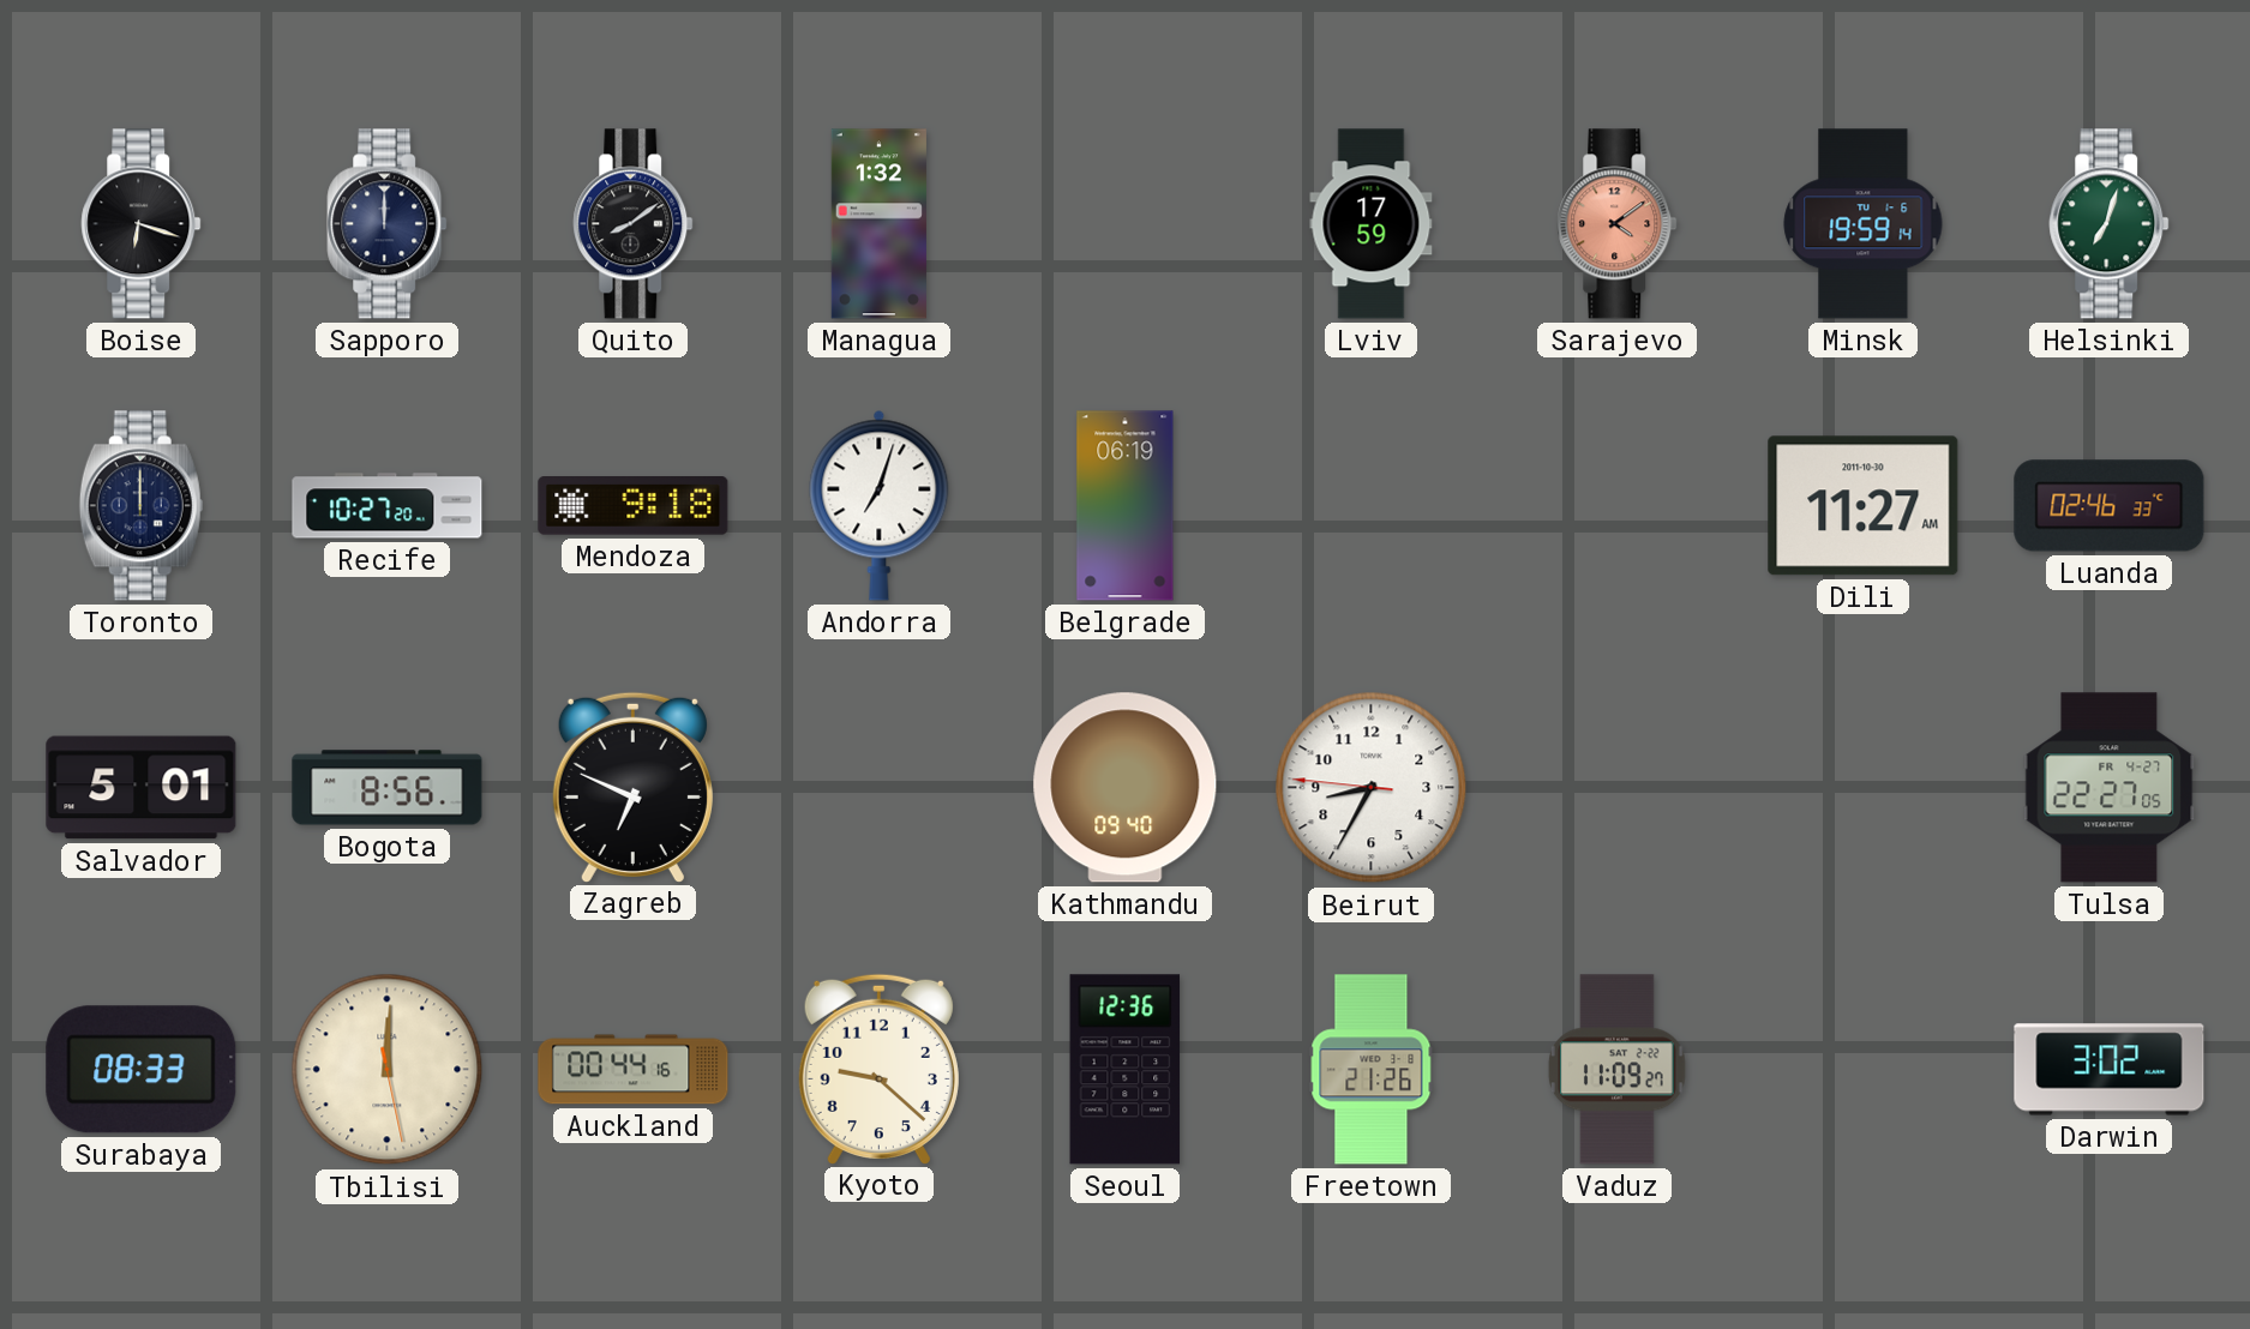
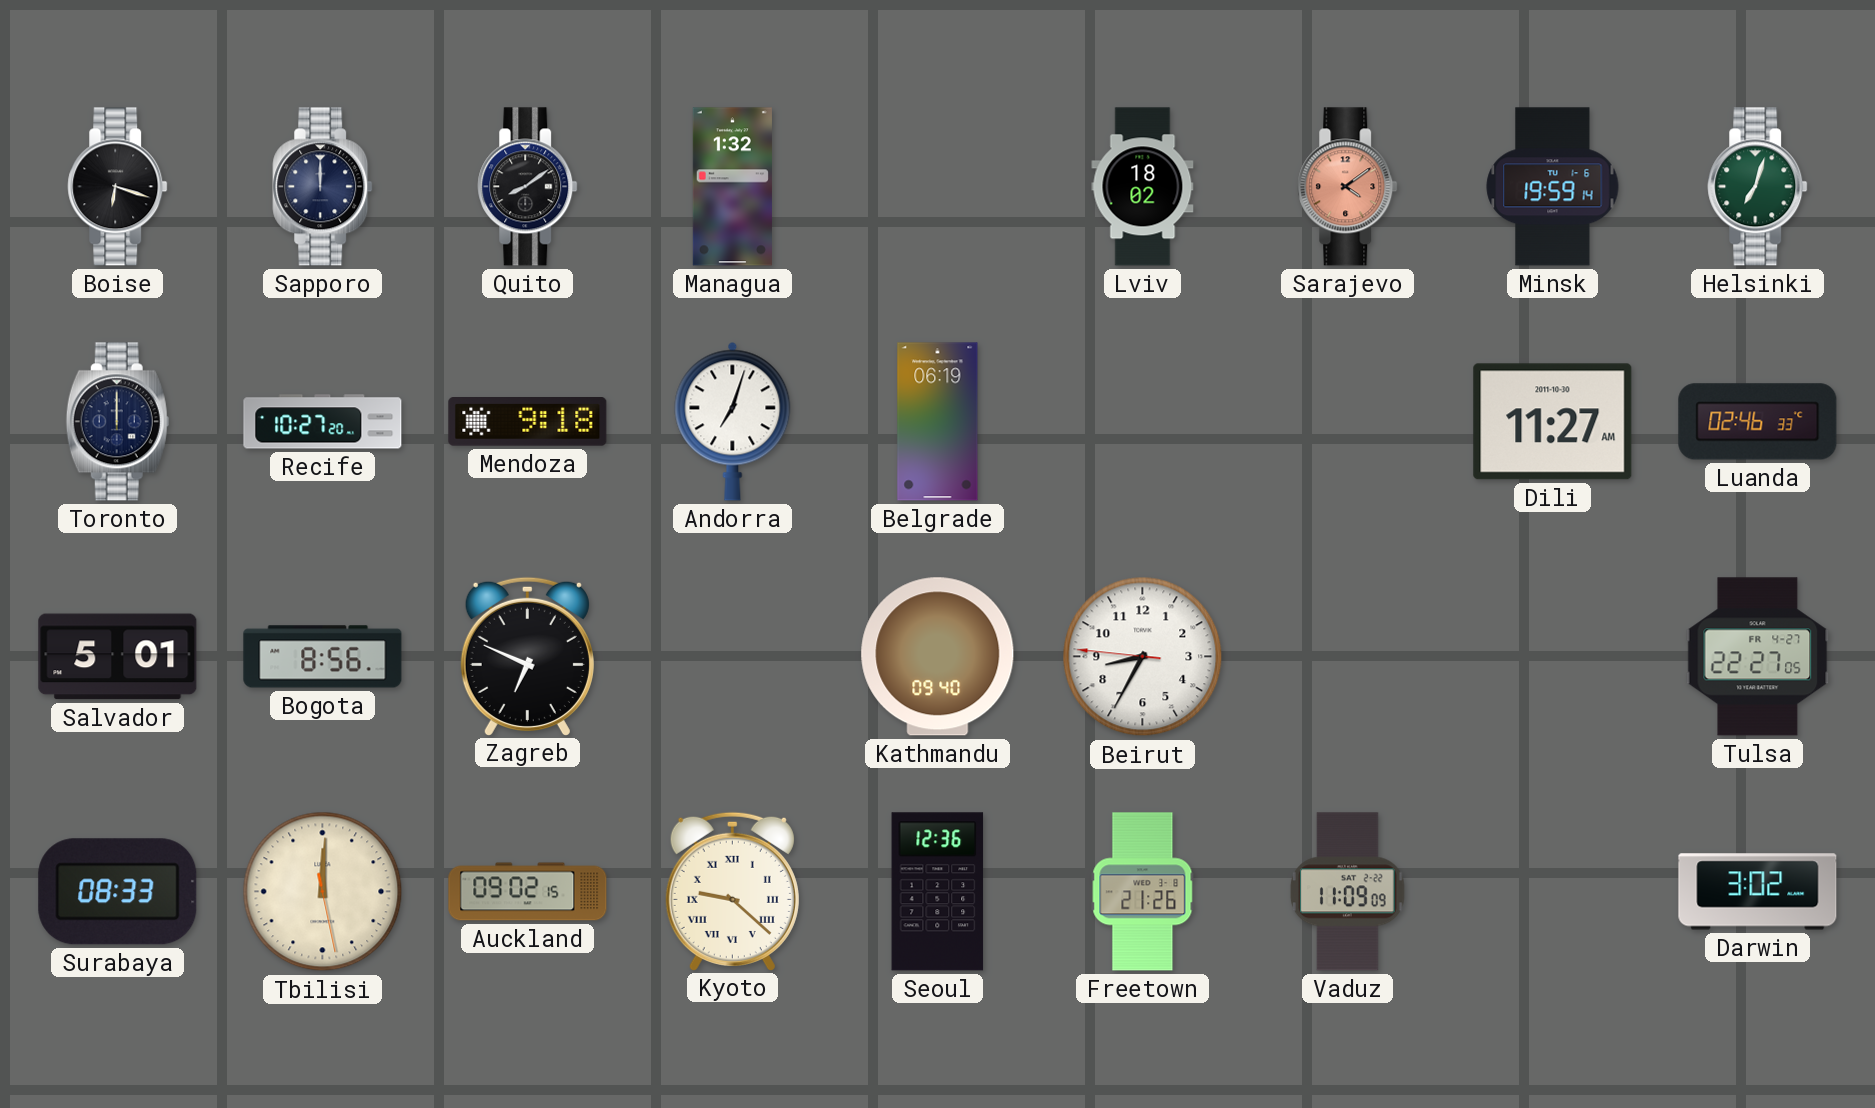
Lviv: 17:59 -> 18:02
Auckland: 00:44 -> 09:02
Kyoto numerals: Arabic -> Roman
Vaduz: 11:09:27 -> 11:09:09
